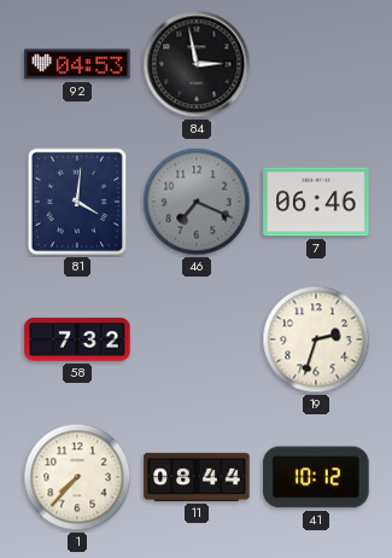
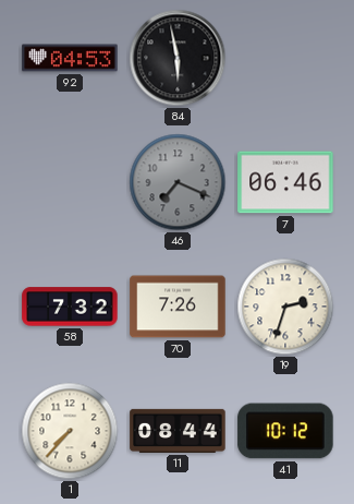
84: 2:58 -> 5:58
81: 4:01 -> none
70: none -> 7:26
